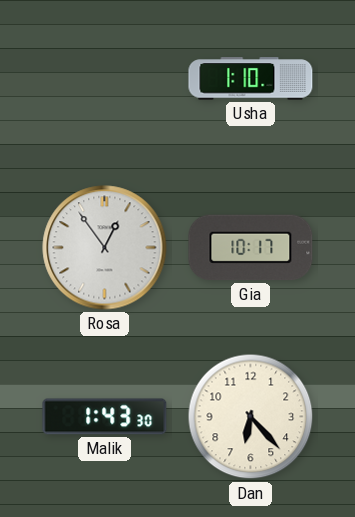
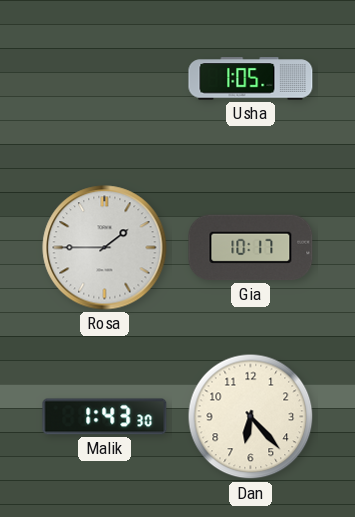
Usha: 1:10 -> 1:05
Rosa: 12:54 -> 1:45
